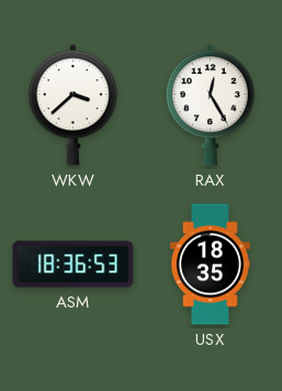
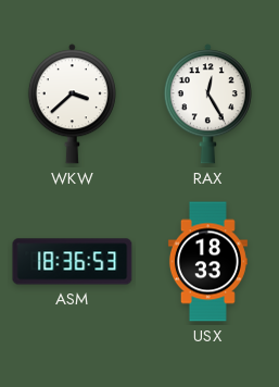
USX: 18:35 -> 18:33
